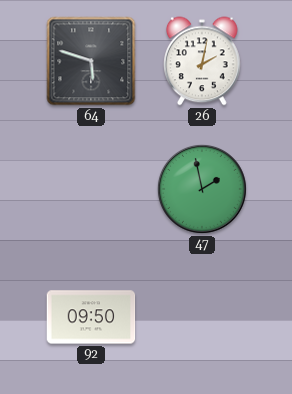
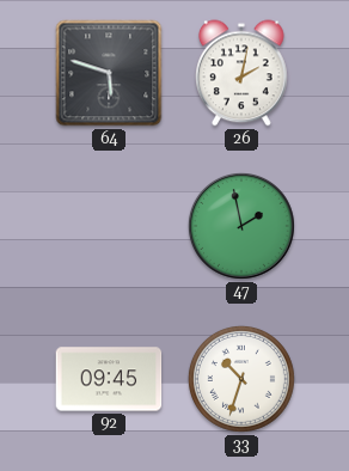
92: 09:50 -> 09:45
33: none -> 10:33
